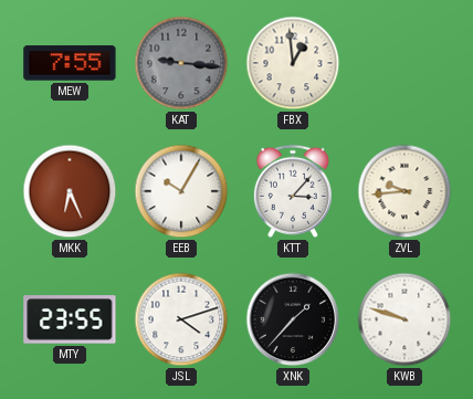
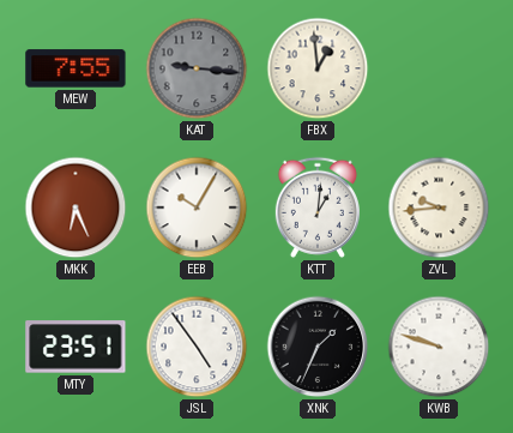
KTT: 3:07 -> 1:01
MTY: 23:55 -> 23:51
JSL: 4:12 -> 4:54
XNK: 1:37 -> 1:34
